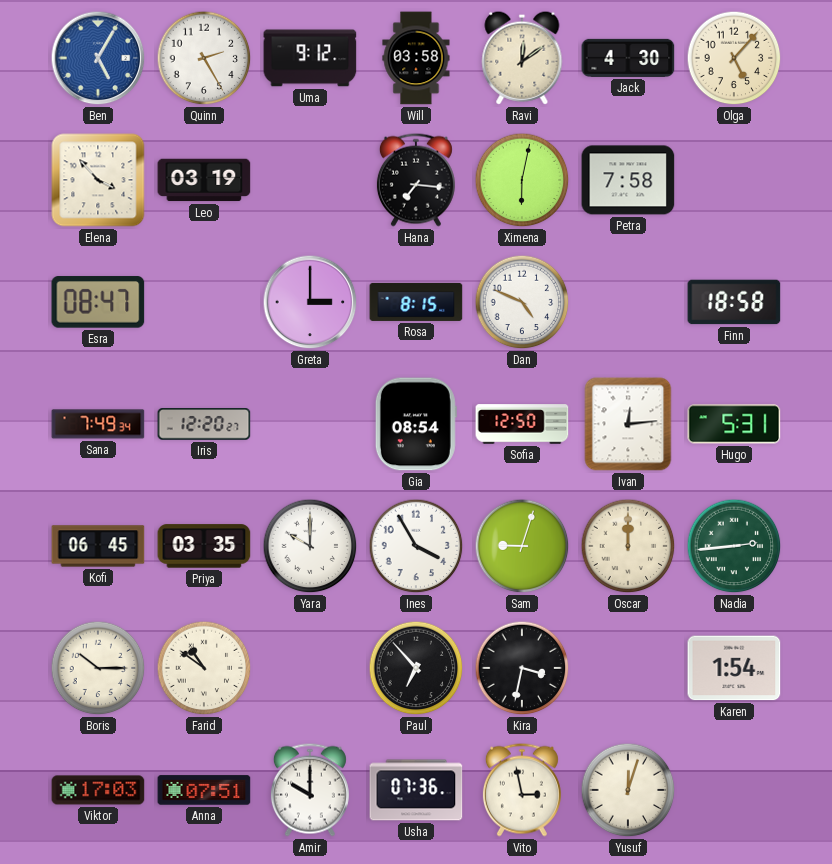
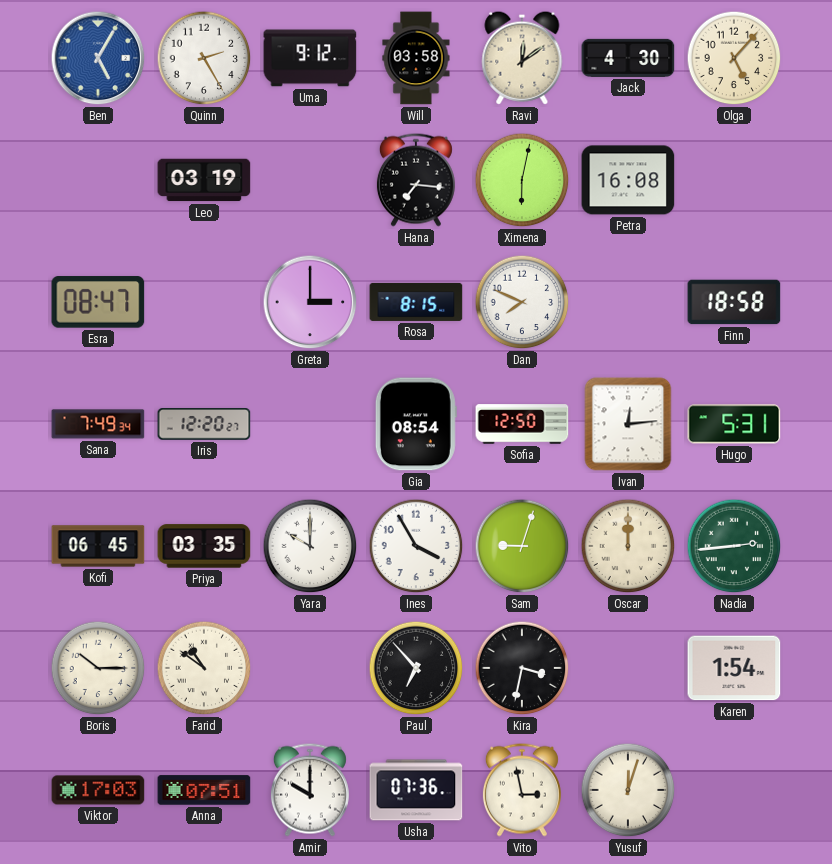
Elena: 3:53 -> none
Petra: 7:58 -> 16:08
Dan: 4:49 -> 7:49
